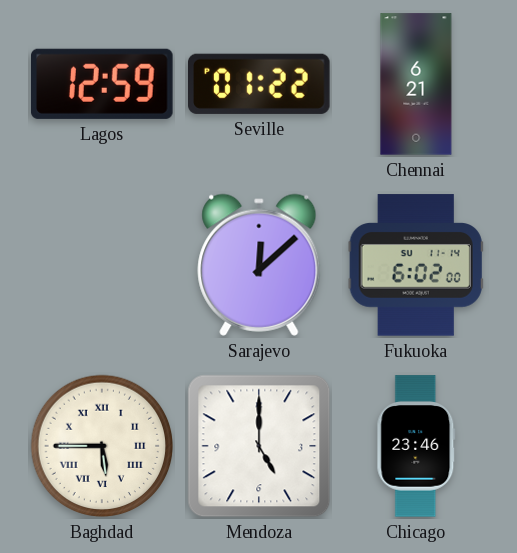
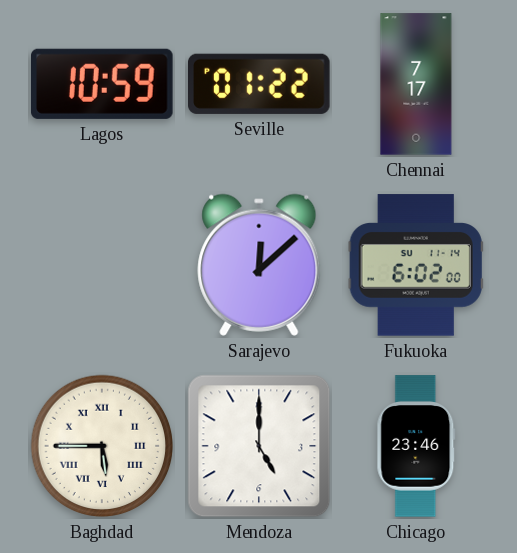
Lagos: 12:59 -> 10:59
Chennai: 6:21 -> 7:17
